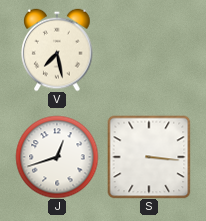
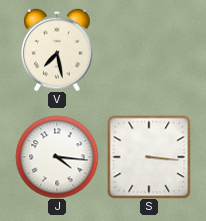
J: 12:42 -> 4:16
